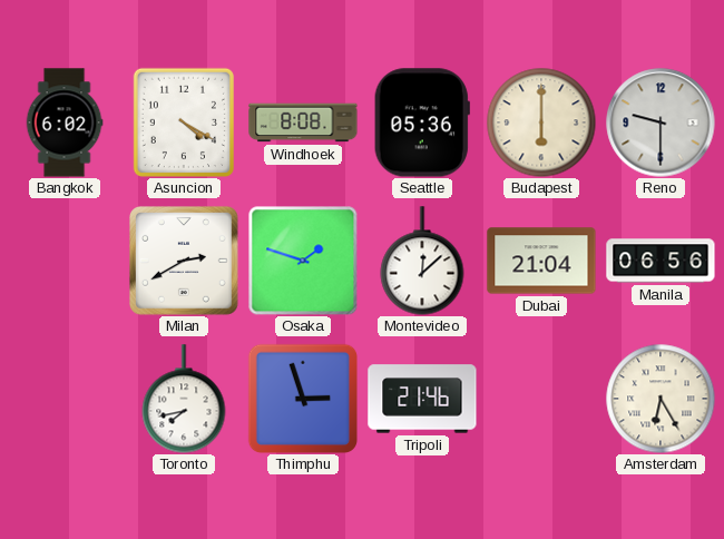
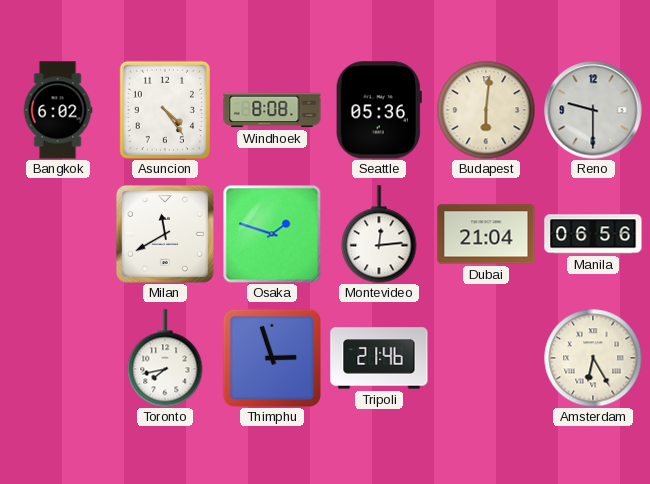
Asuncion: 4:20 -> 4:24
Budapest: 6:00 -> 6:01
Milan: 2:40 -> 11:40
Montevideo: 12:08 -> 12:14
